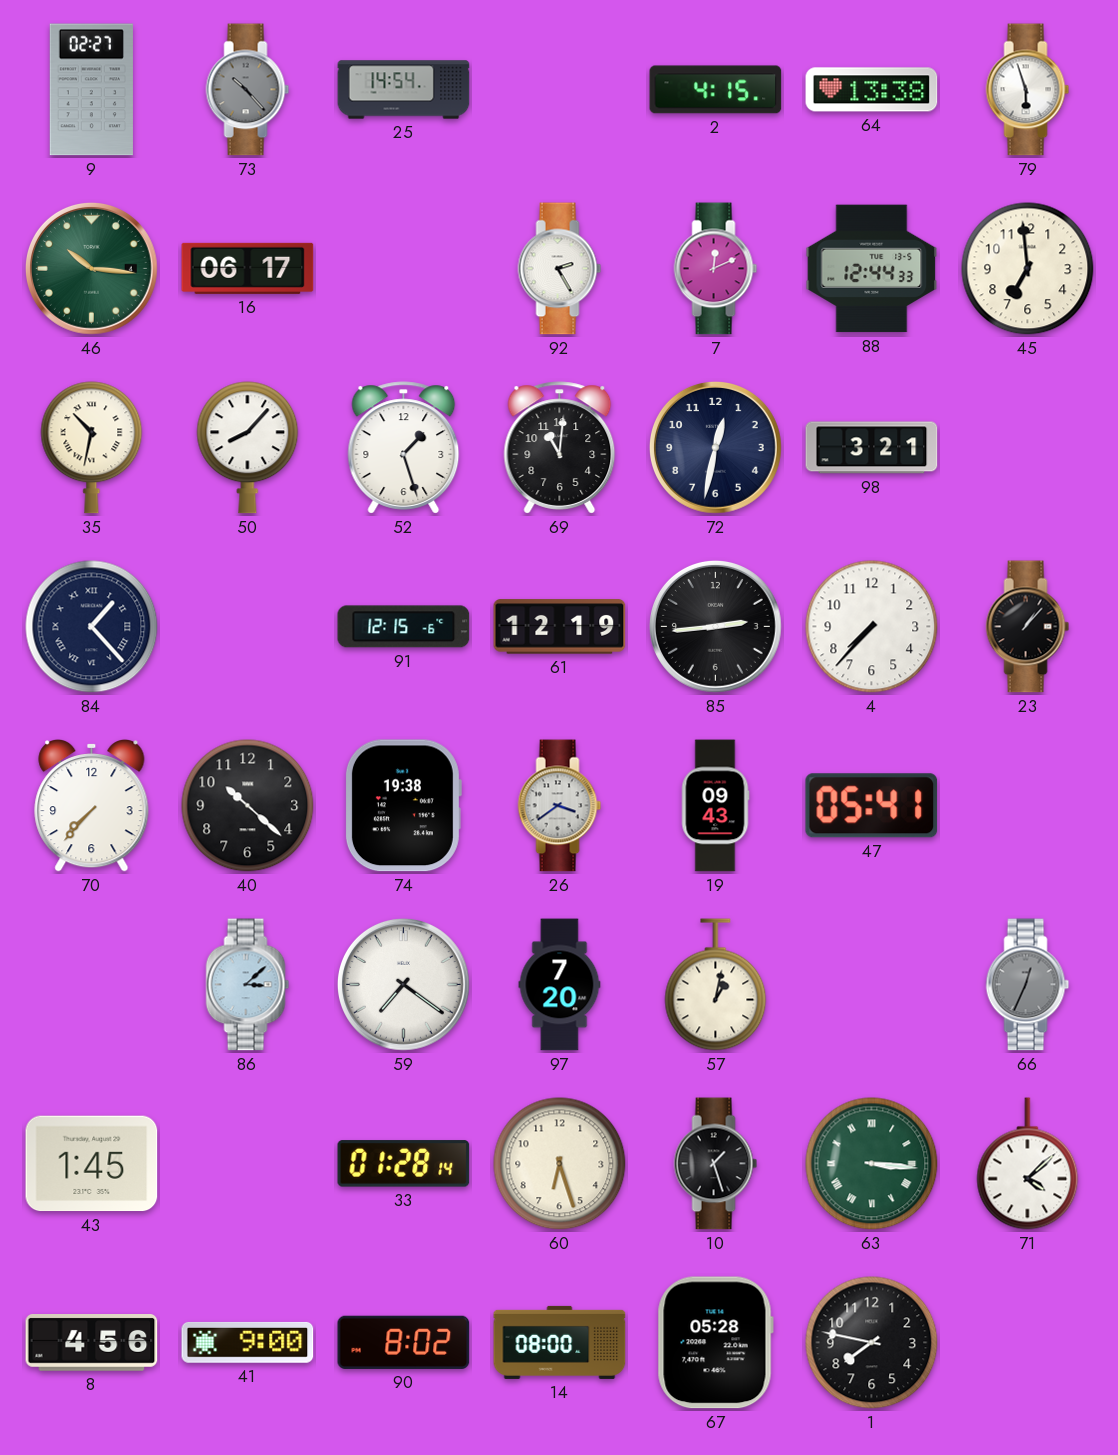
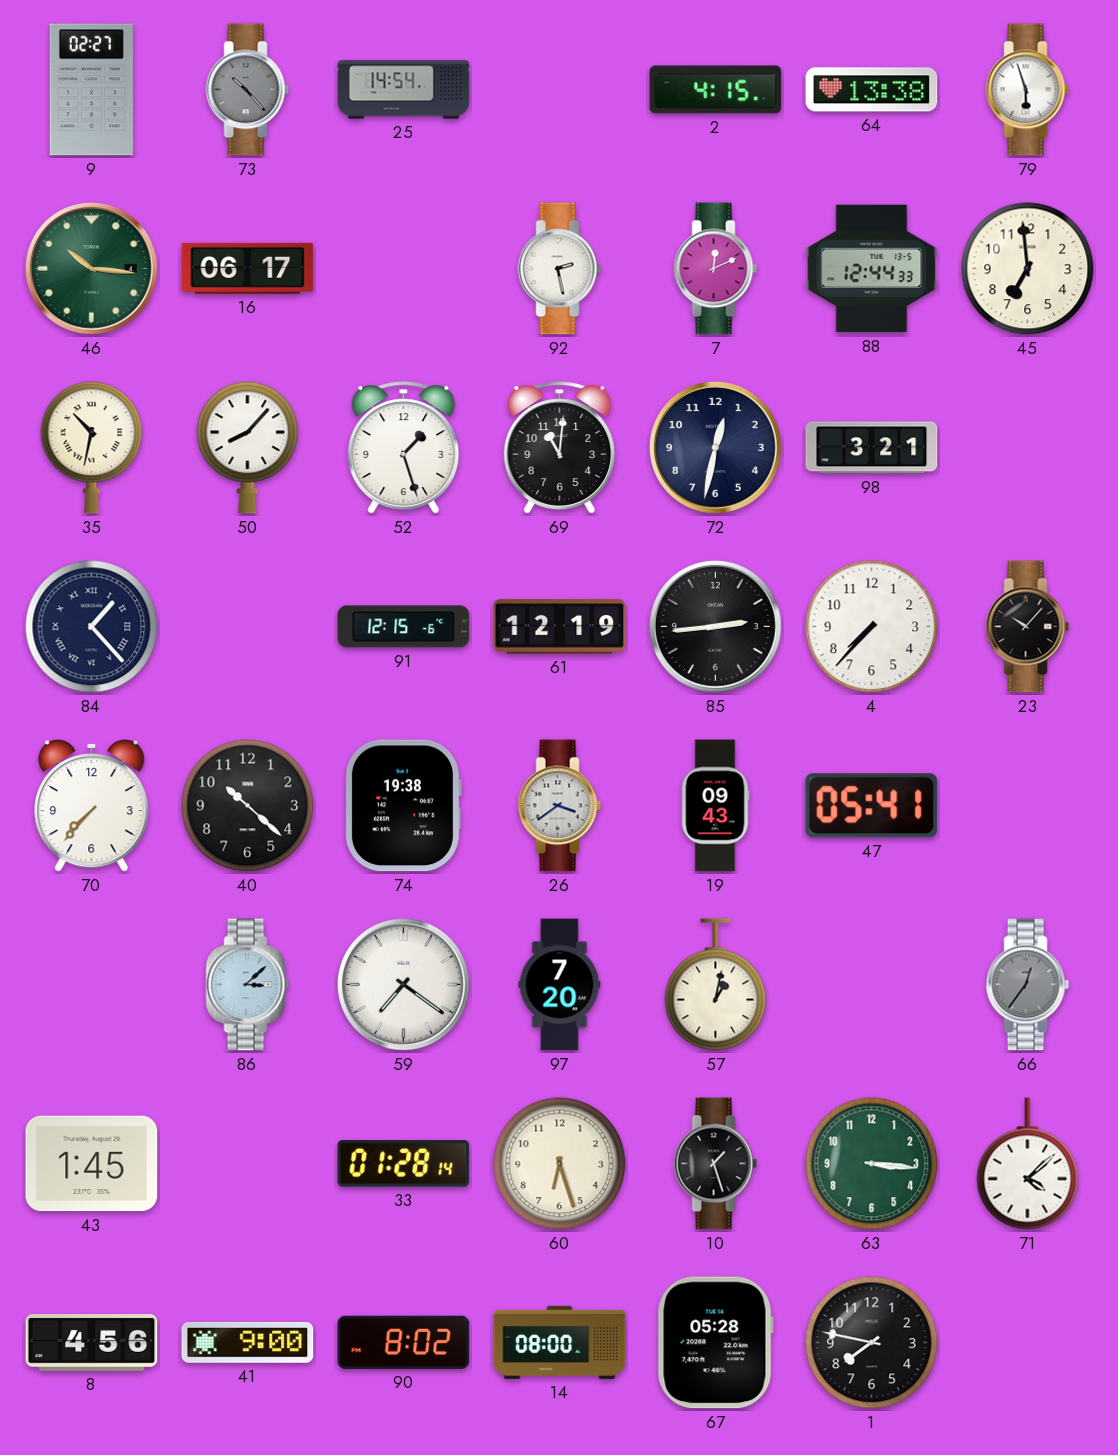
92: 2:25 -> 2:28
23: 1:07 -> 10:07
66: 12:34 -> 12:36
63 numerals: Roman -> Arabic
